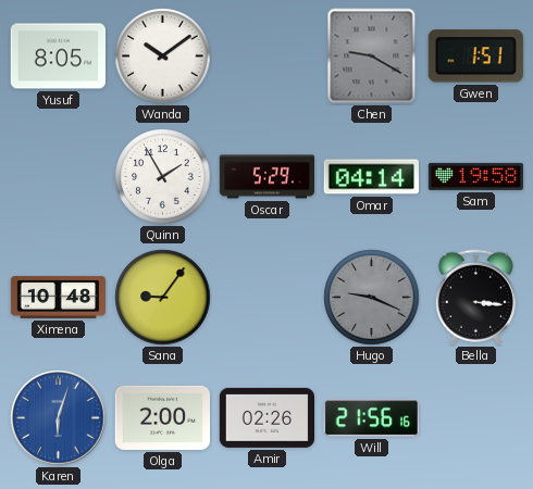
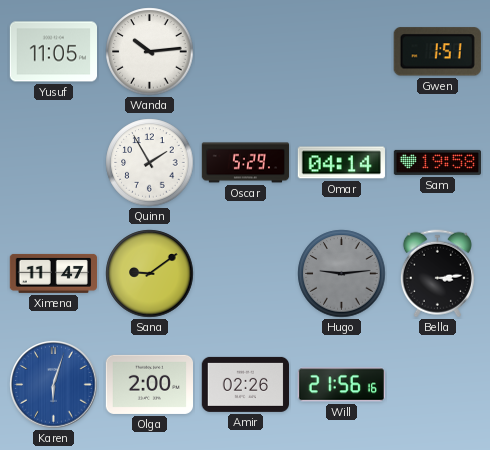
Yusuf: 8:05 -> 11:05
Wanda: 10:09 -> 10:14
Chen: 9:20 -> none
Ximena: 10:48 -> 11:47
Sana: 9:06 -> 9:09
Hugo: 9:19 -> 9:14
Bella: 3:16 -> 3:14
